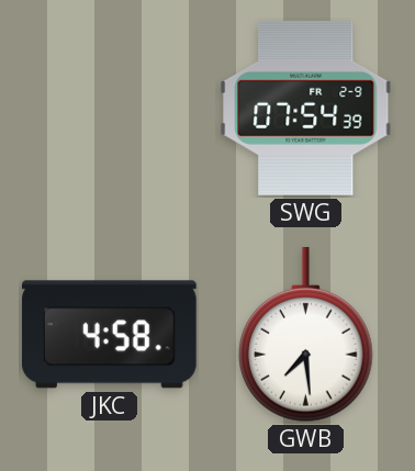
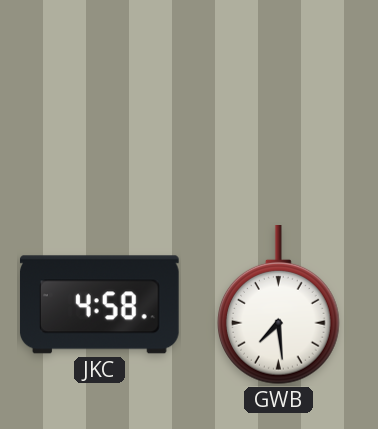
SWG: 07:54 -> none
